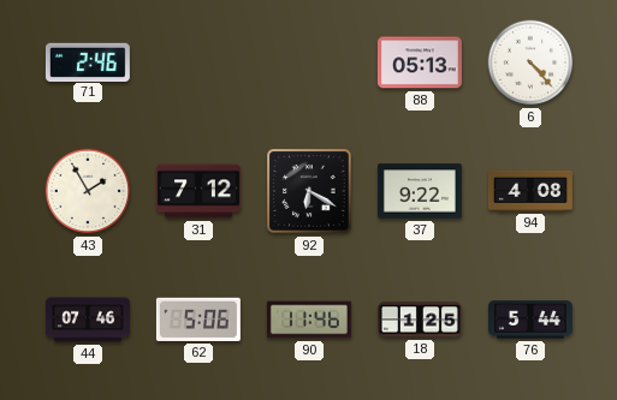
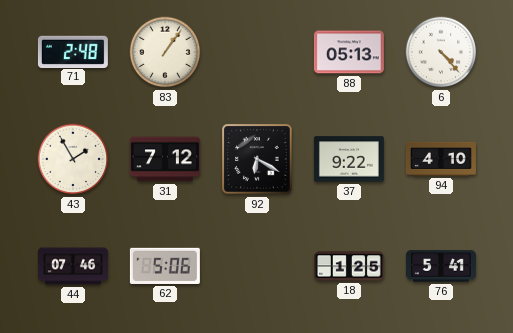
71: 2:46 -> 2:48
83: none -> 1:06
94: 4:08 -> 4:10
90: 11:46 -> none
76: 5:44 -> 5:41
